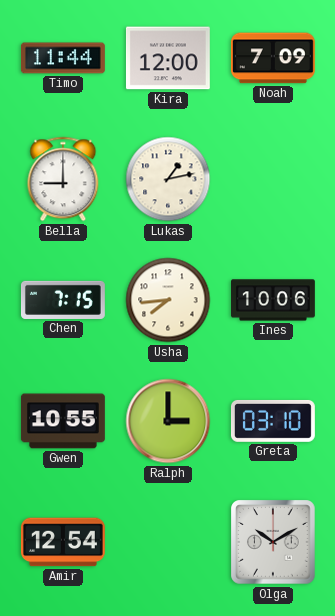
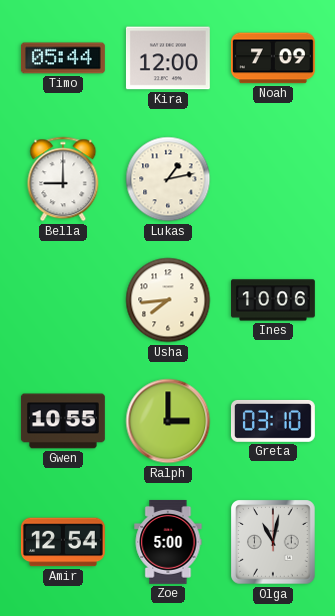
Timo: 11:44 -> 05:44
Chen: 7:15 -> none
Zoe: none -> 5:00
Olga: 10:10 -> 11:02
